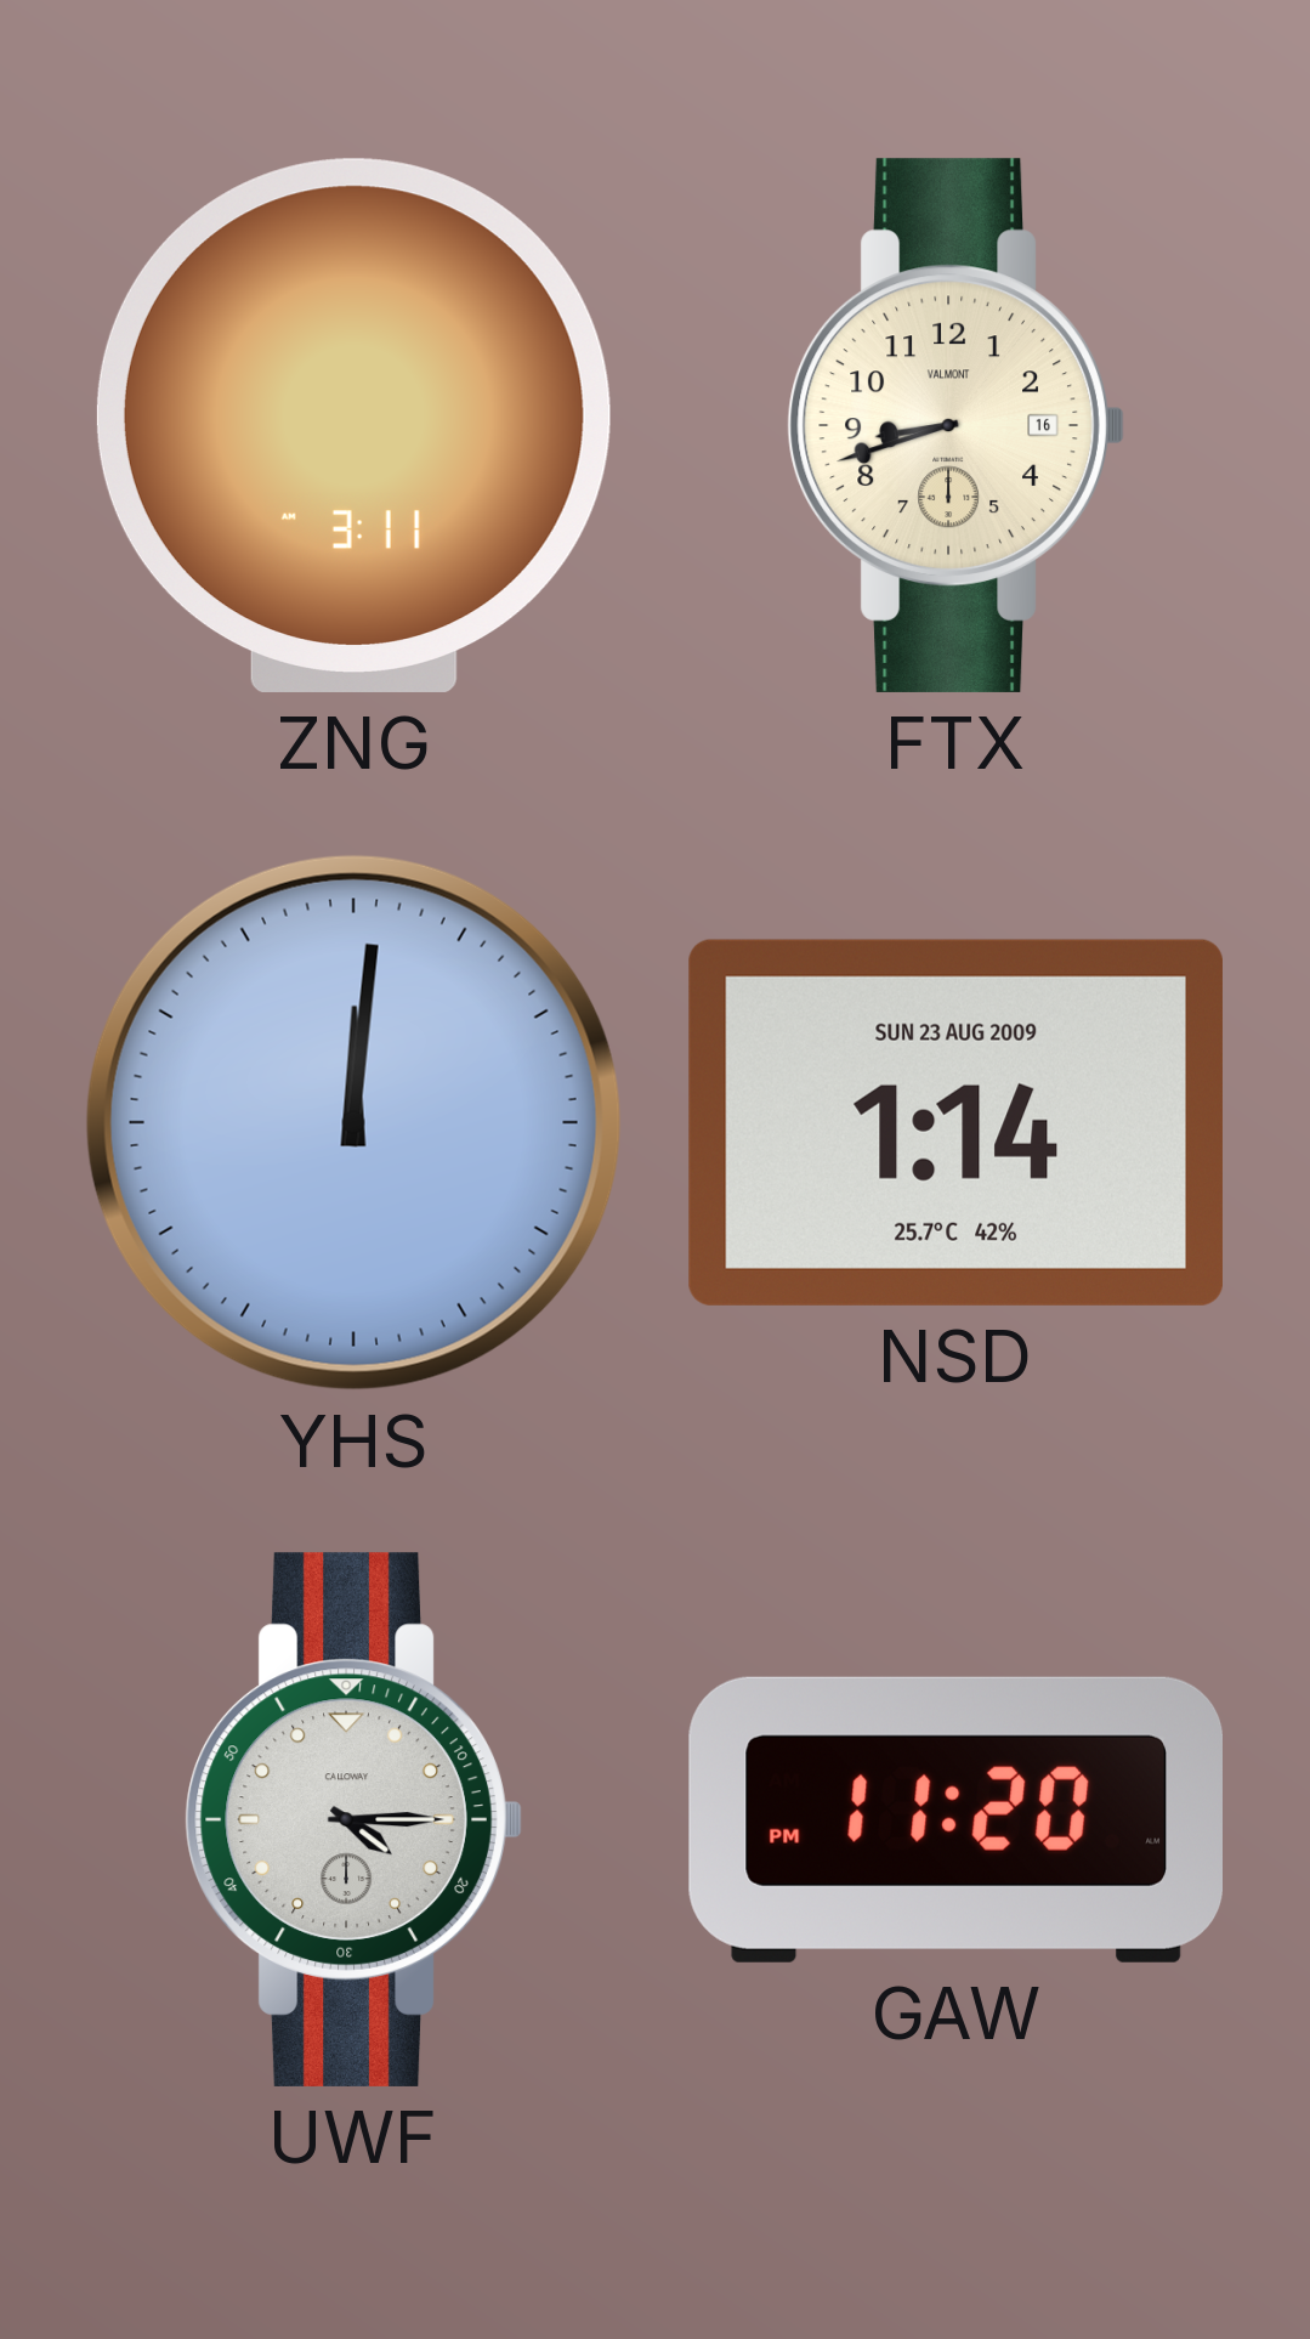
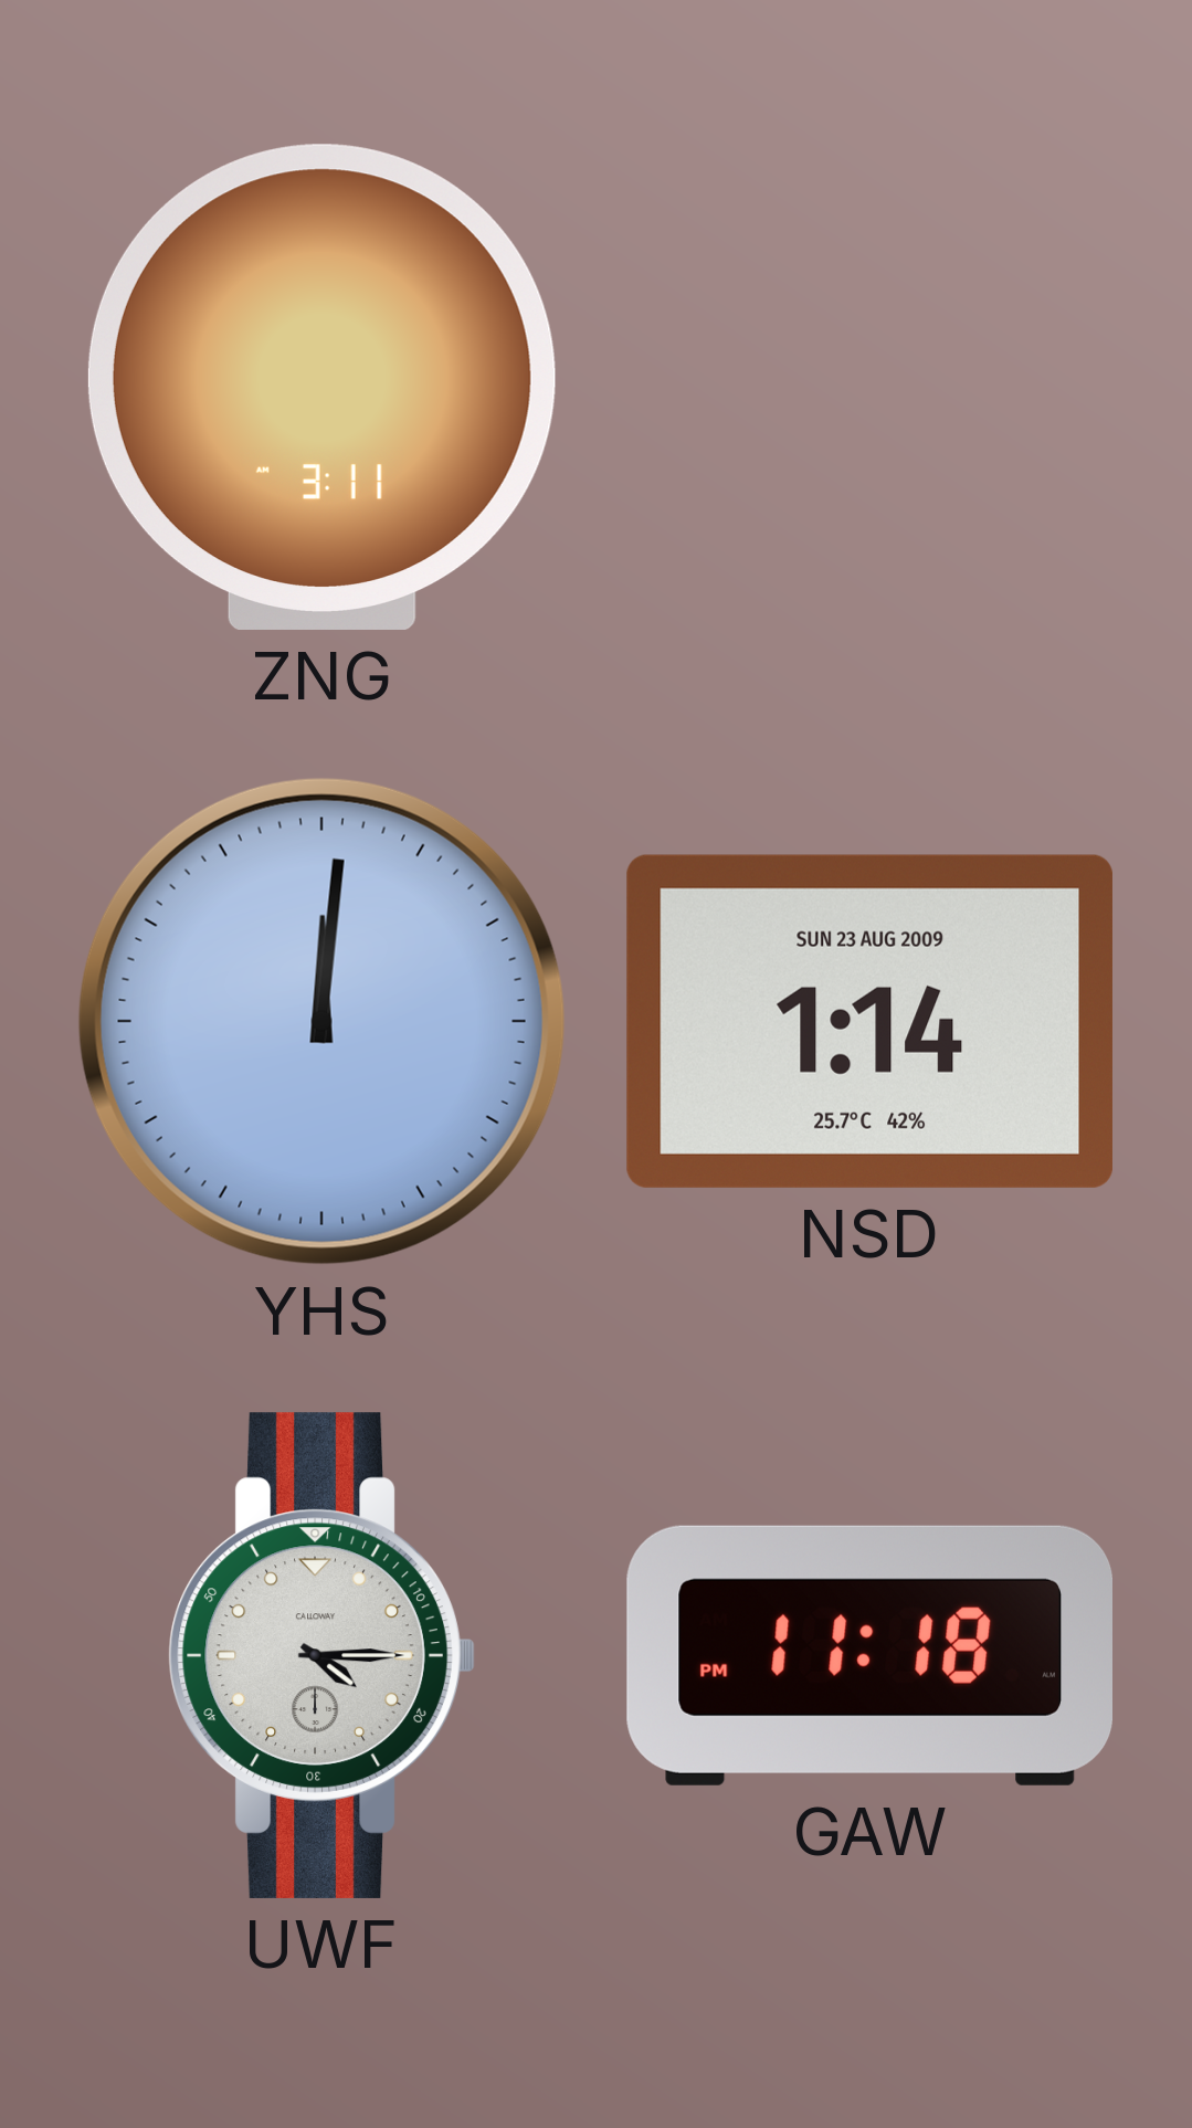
FTX: 8:42 -> none
GAW: 11:20 -> 11:18
